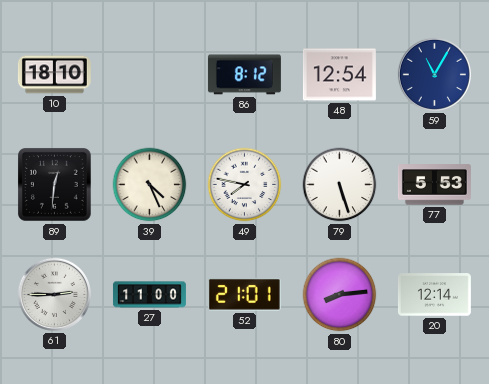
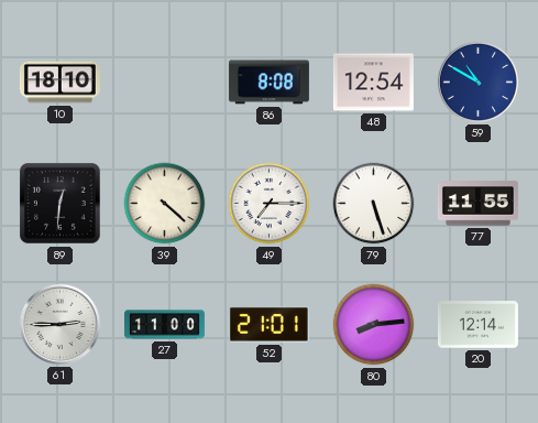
86: 8:12 -> 8:08
59: 11:05 -> 10:50
39: 4:26 -> 4:22
49: 7:47 -> 7:15
77: 5:53 -> 11:55
